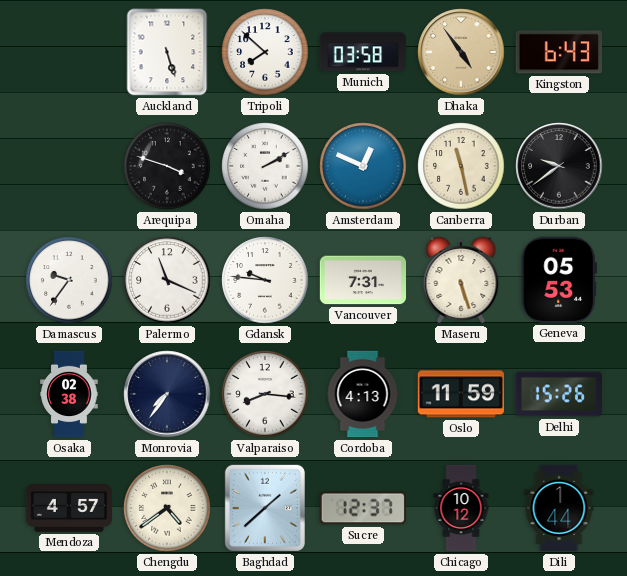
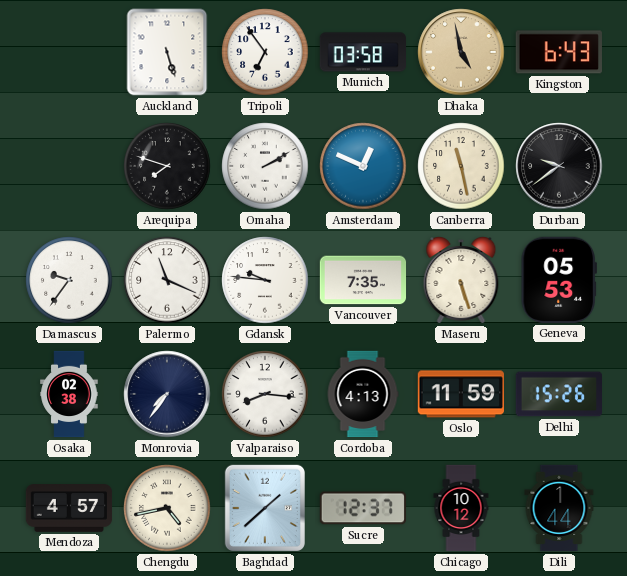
Tripoli: 7:52 -> 6:54
Dhaka: 4:54 -> 4:58
Arequipa: 3:48 -> 7:48
Vancouver: 7:31 -> 7:35
Chengdu: 4:39 -> 4:43
